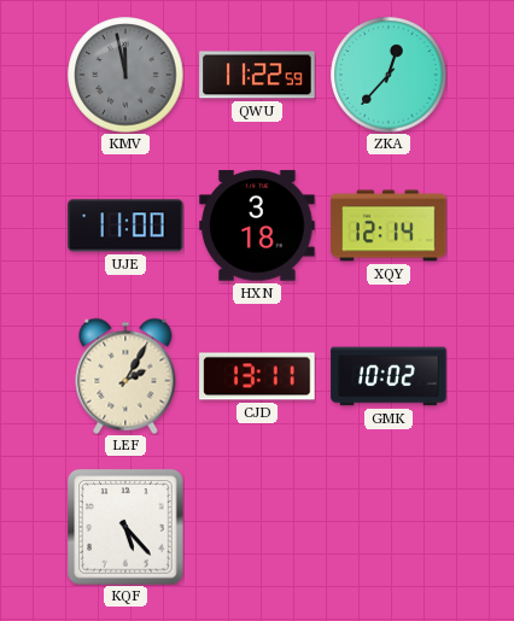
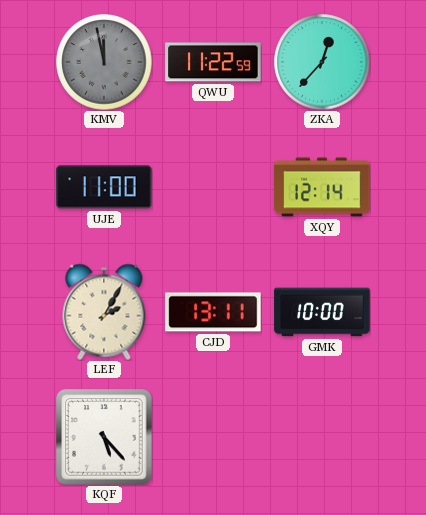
HXN: 3:18 -> none
GMK: 10:02 -> 10:00
